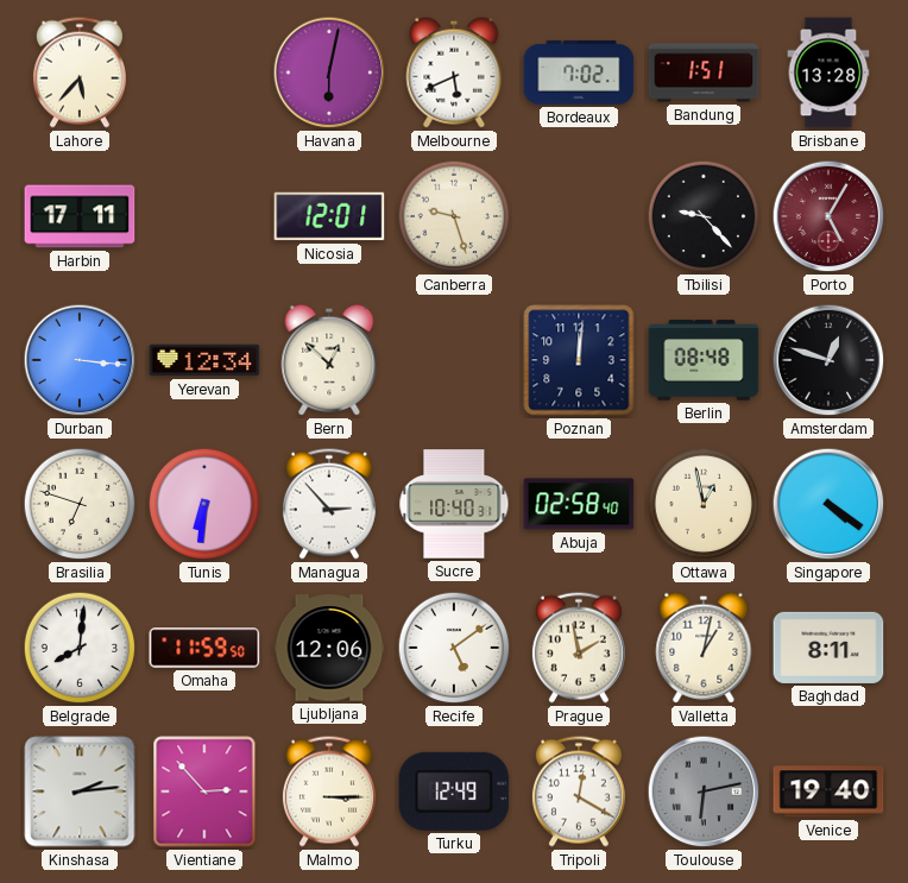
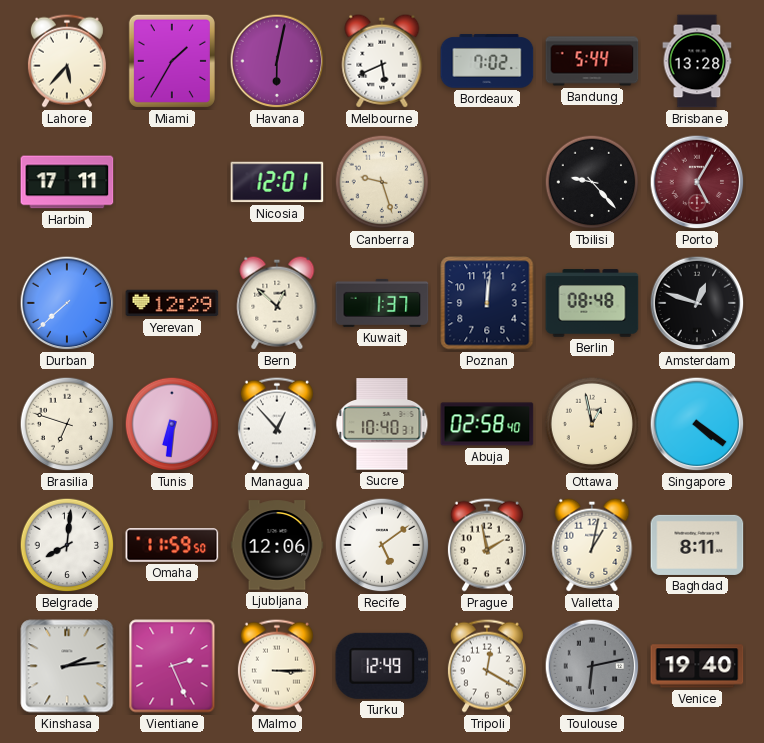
Miami: none -> 1:35
Bandung: 1:51 -> 5:44
Durban: 3:16 -> 7:38
Yerevan: 12:34 -> 12:29
Kuwait: none -> 1:37
Managua: 2:53 -> 12:53
Vientiane: 2:53 -> 2:26
